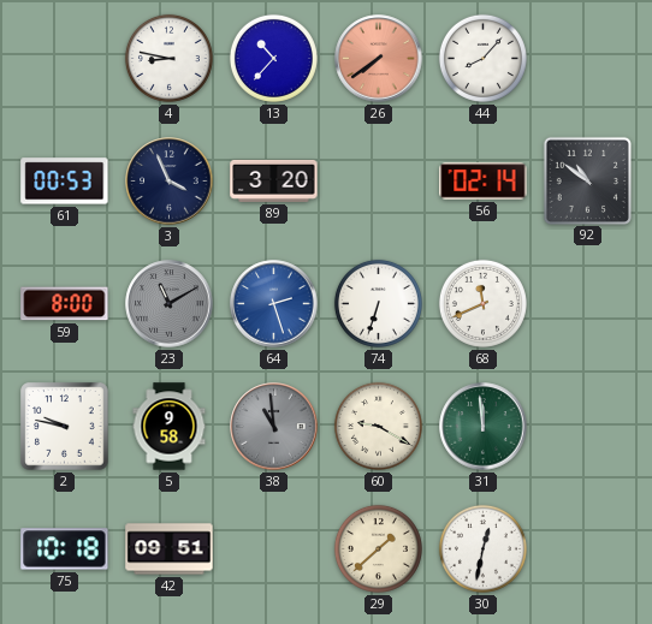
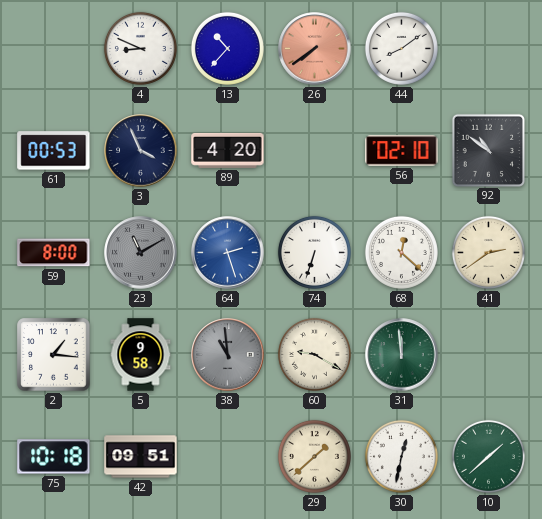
4: 8:47 -> 8:49
44: 8:07 -> 8:09
89: 3:20 -> 4:20
56: 02:14 -> 02:10
68: 11:41 -> 12:22
41: none -> 2:39
2: 9:47 -> 1:16
10: none -> 1:38
